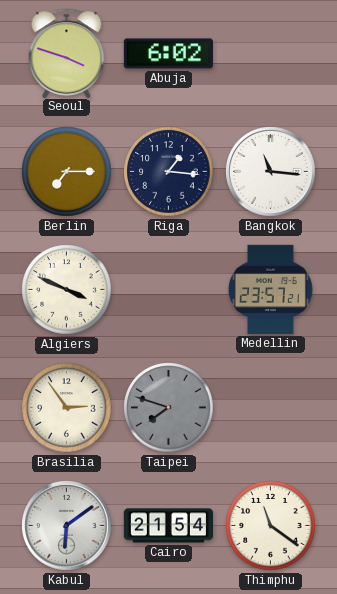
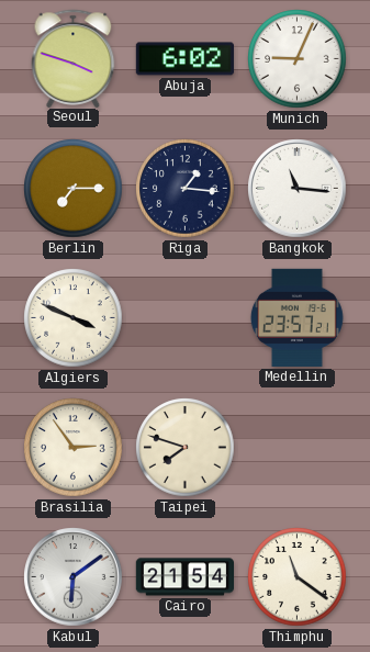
Munich: none -> 9:04
Taipei dial: grey -> cream
